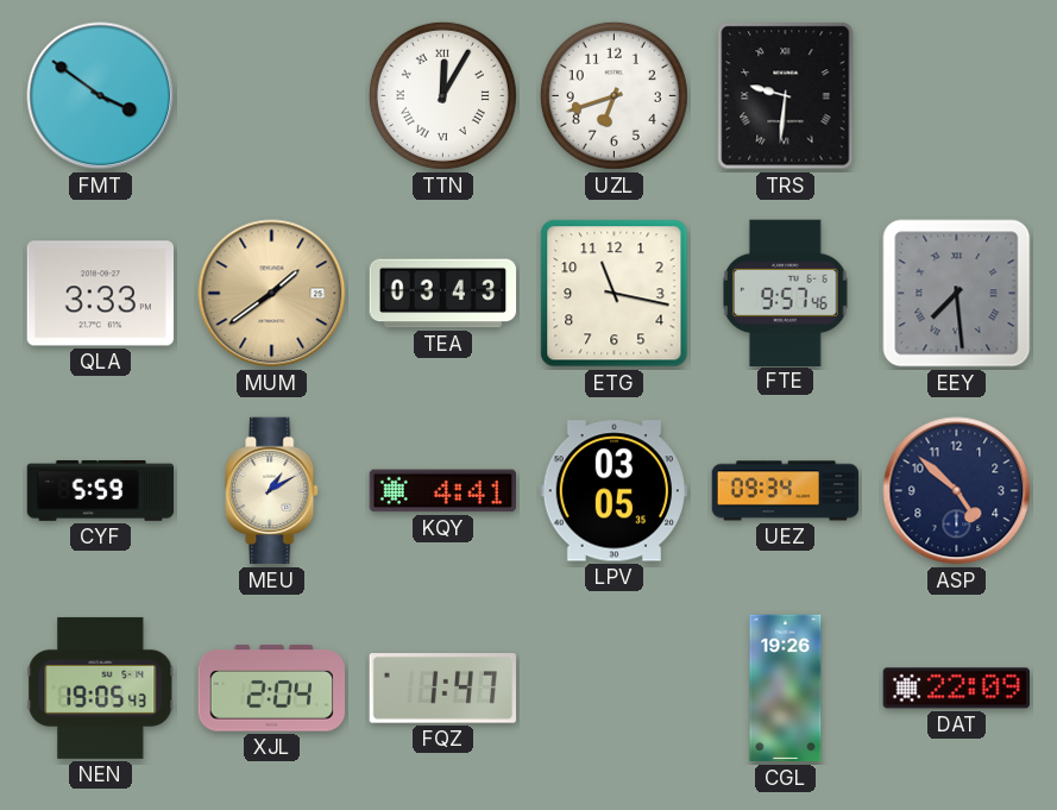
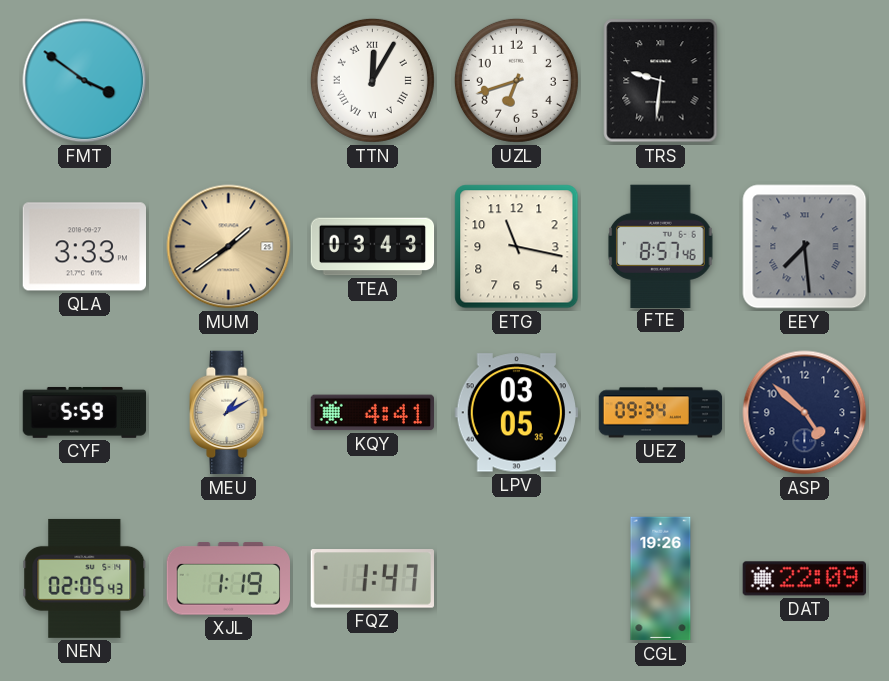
FTE: 9:57 -> 8:57
NEN: 19:05 -> 02:05
XJL: 2:04 -> 1:19
